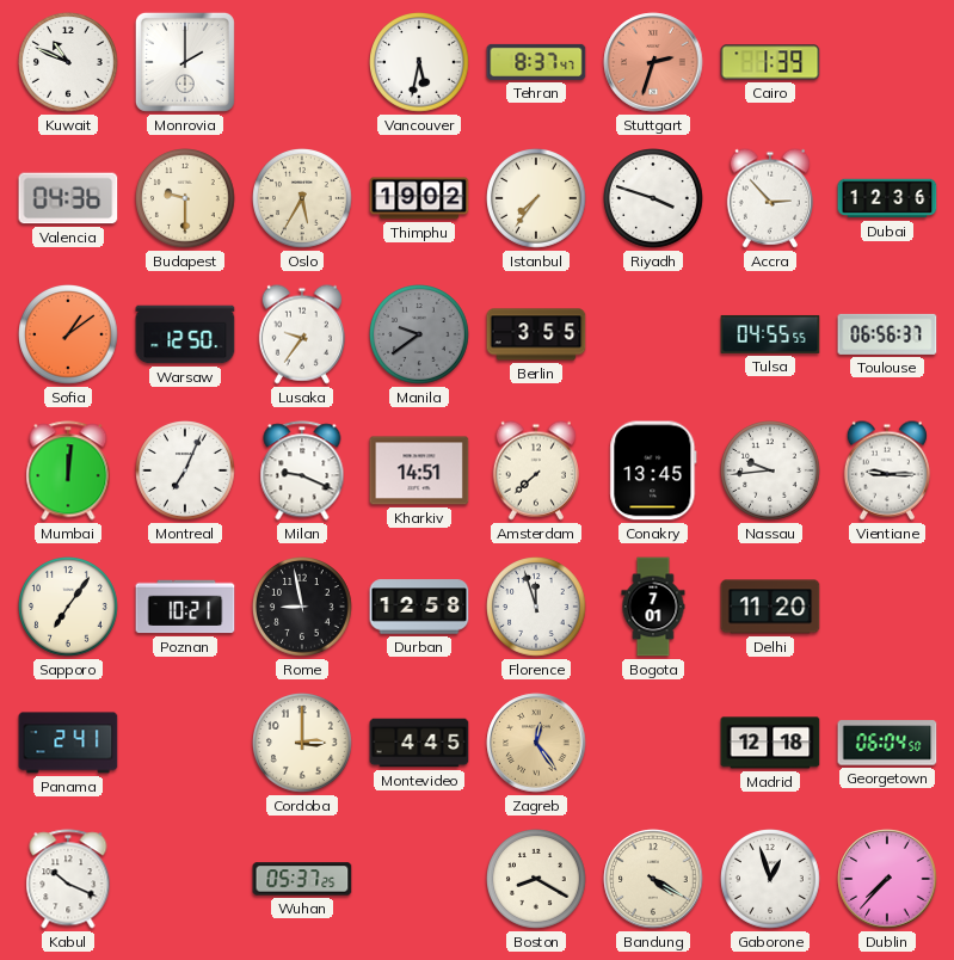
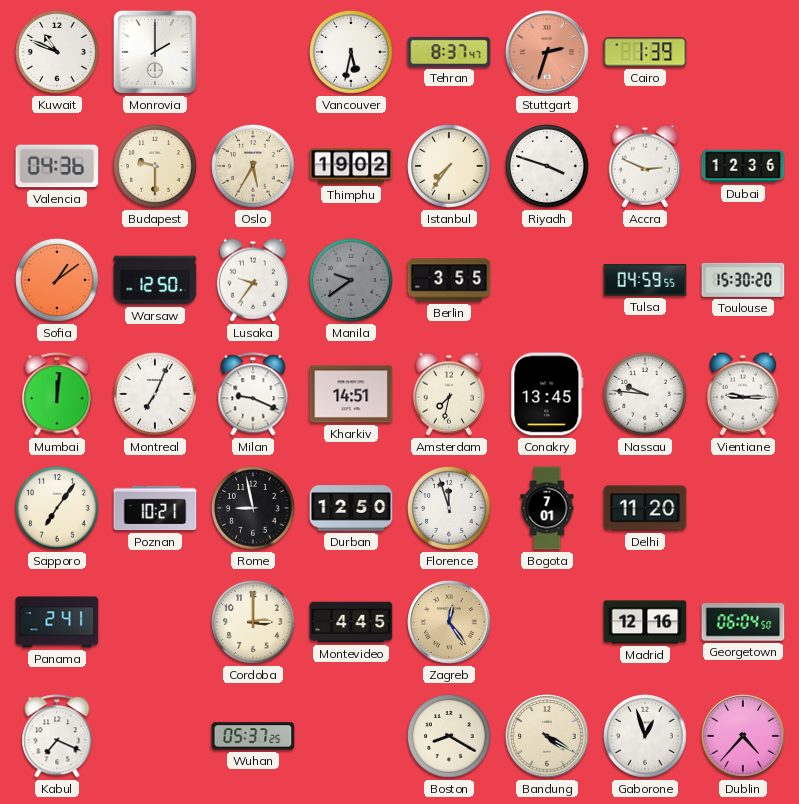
Accra: 2:53 -> 2:49
Tulsa: 04:55 -> 04:59
Toulouse: 06:56 -> 15:30
Amsterdam: 7:38 -> 7:32
Nassau: 9:44 -> 9:46
Durban: 12:58 -> 12:50
Madrid: 12:18 -> 12:16
Kabul: 10:19 -> 7:19
Dublin: 7:37 -> 4:37
